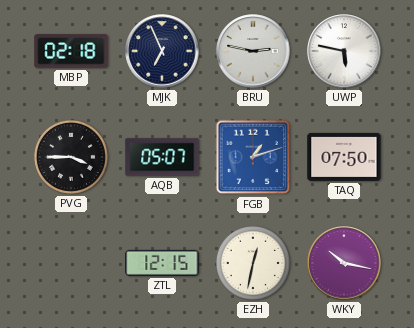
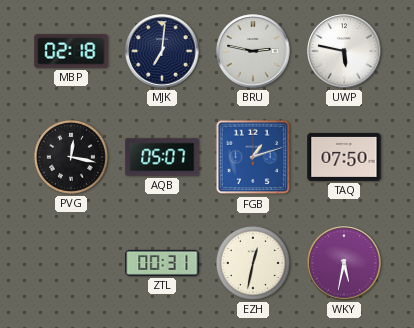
MJK: 6:56 -> 7:01
PVG: 3:45 -> 12:17
ZTL: 12:15 -> 00:31
WKY: 10:17 -> 5:32
